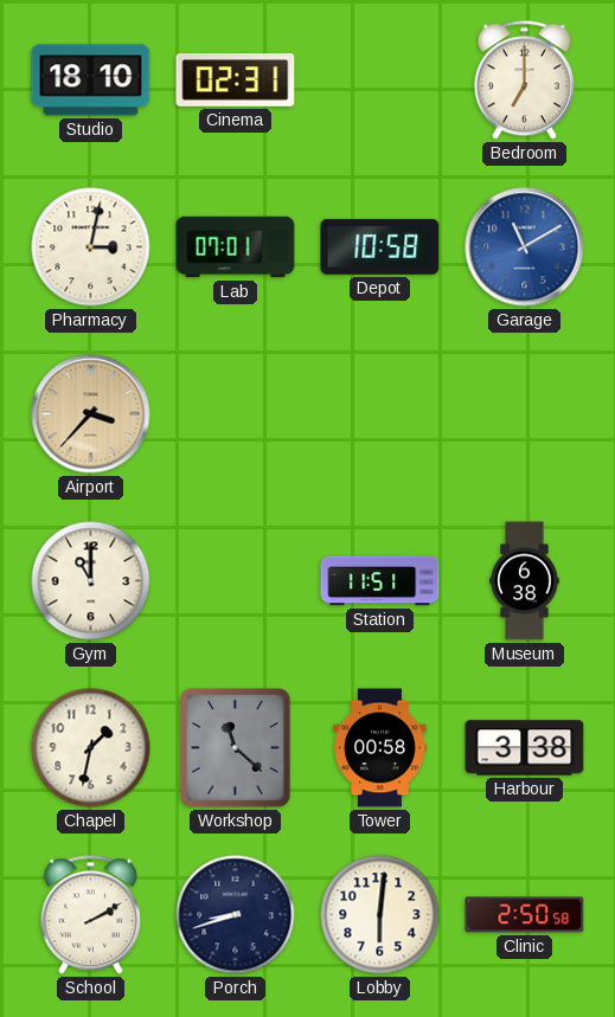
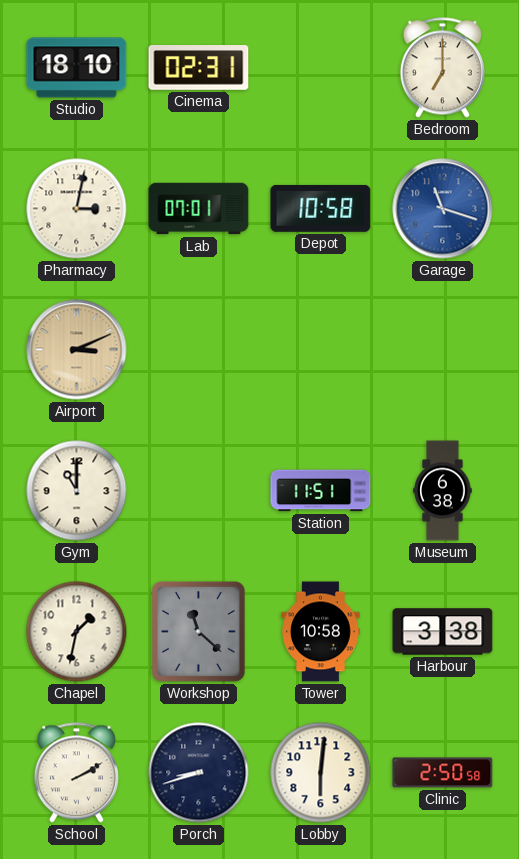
Garage: 11:10 -> 11:18
Airport: 3:37 -> 3:11
Tower: 00:58 -> 10:58
